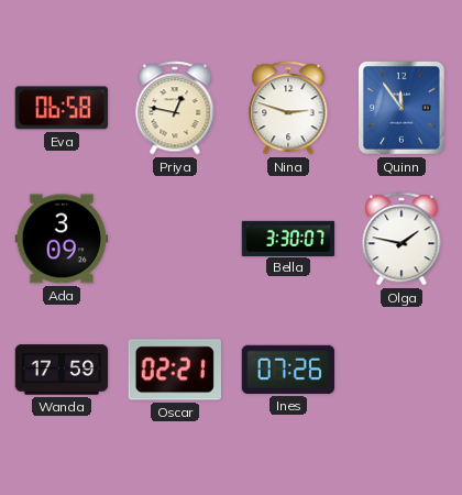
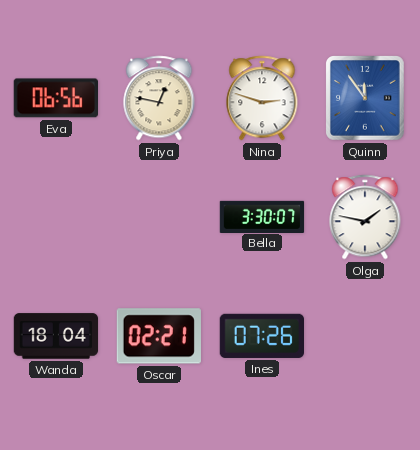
Eva: 06:58 -> 06:56
Ada: 3:09 -> none
Wanda: 17:59 -> 18:04
